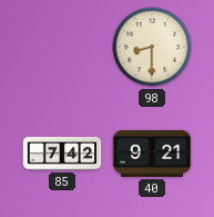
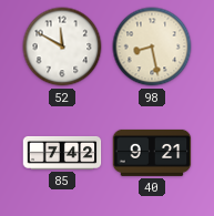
52: none -> 11:50
98: 8:30 -> 8:28
